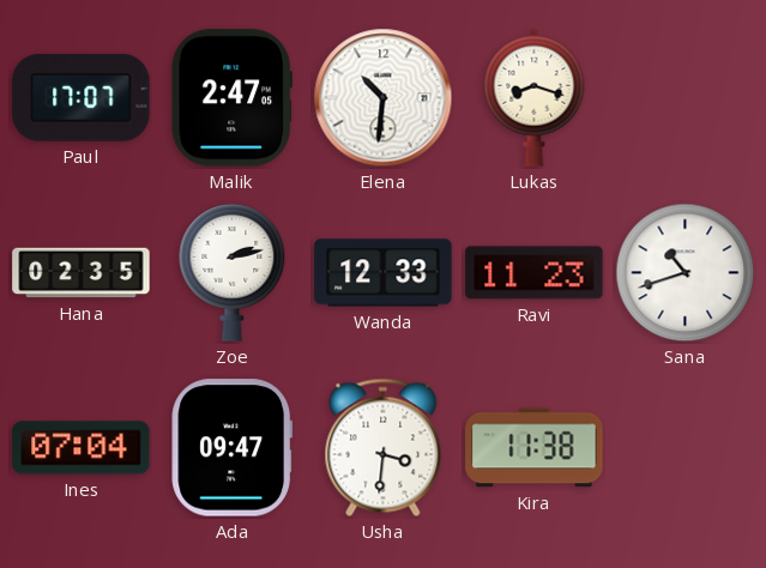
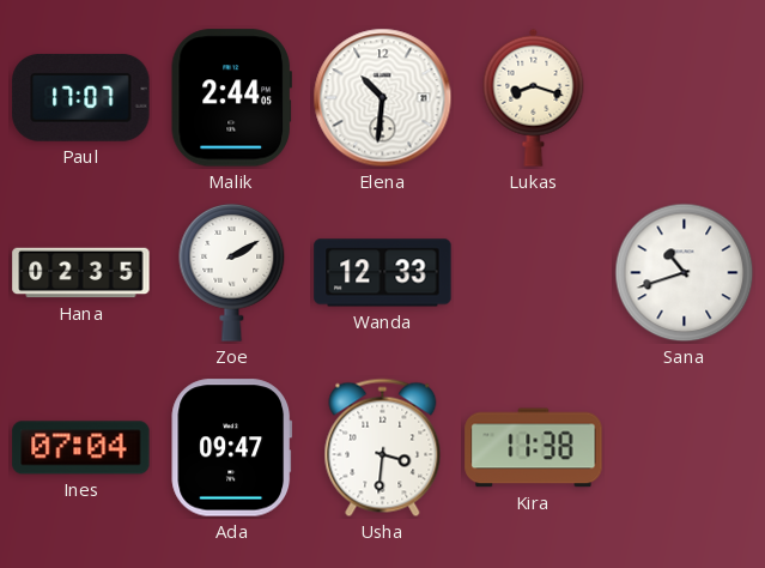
Malik: 2:47 -> 2:44
Zoe: 2:13 -> 2:10
Ravi: 11:23 -> none
